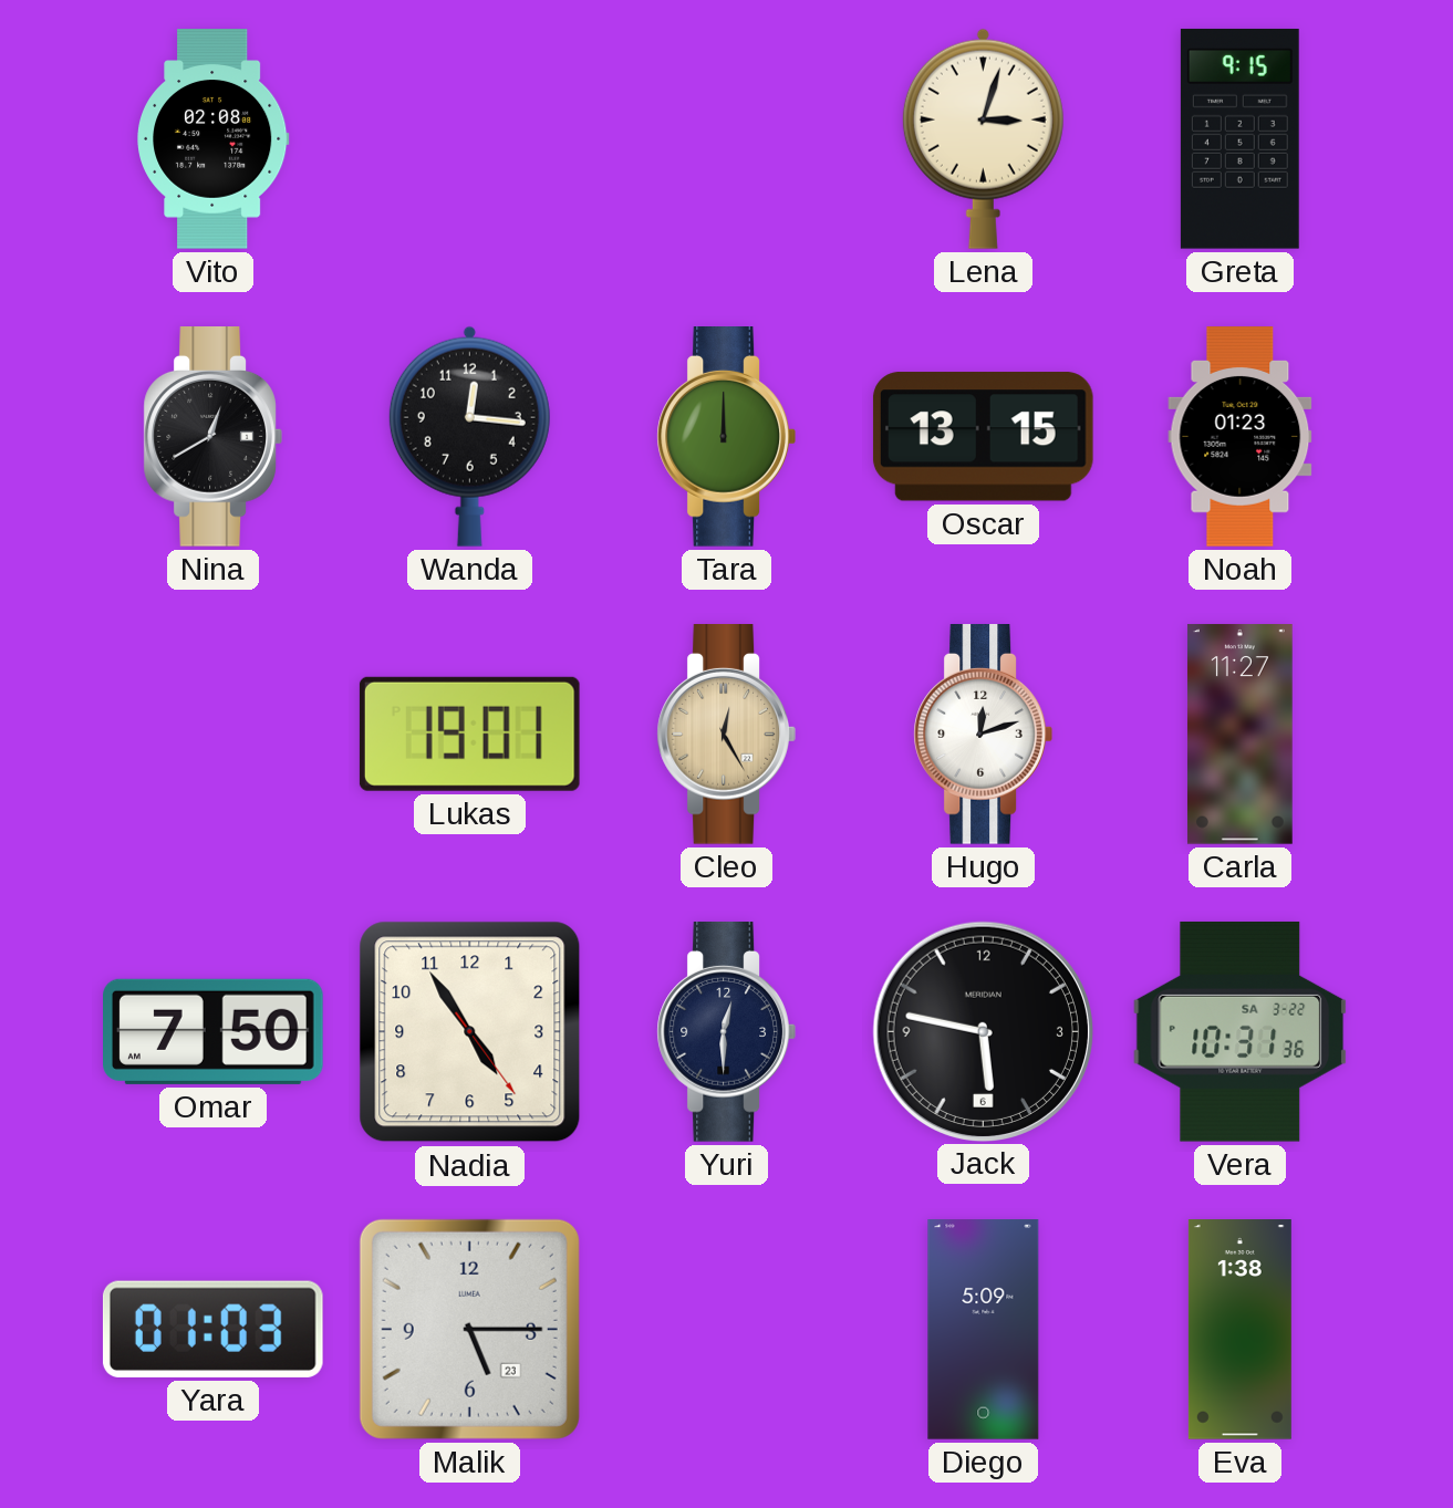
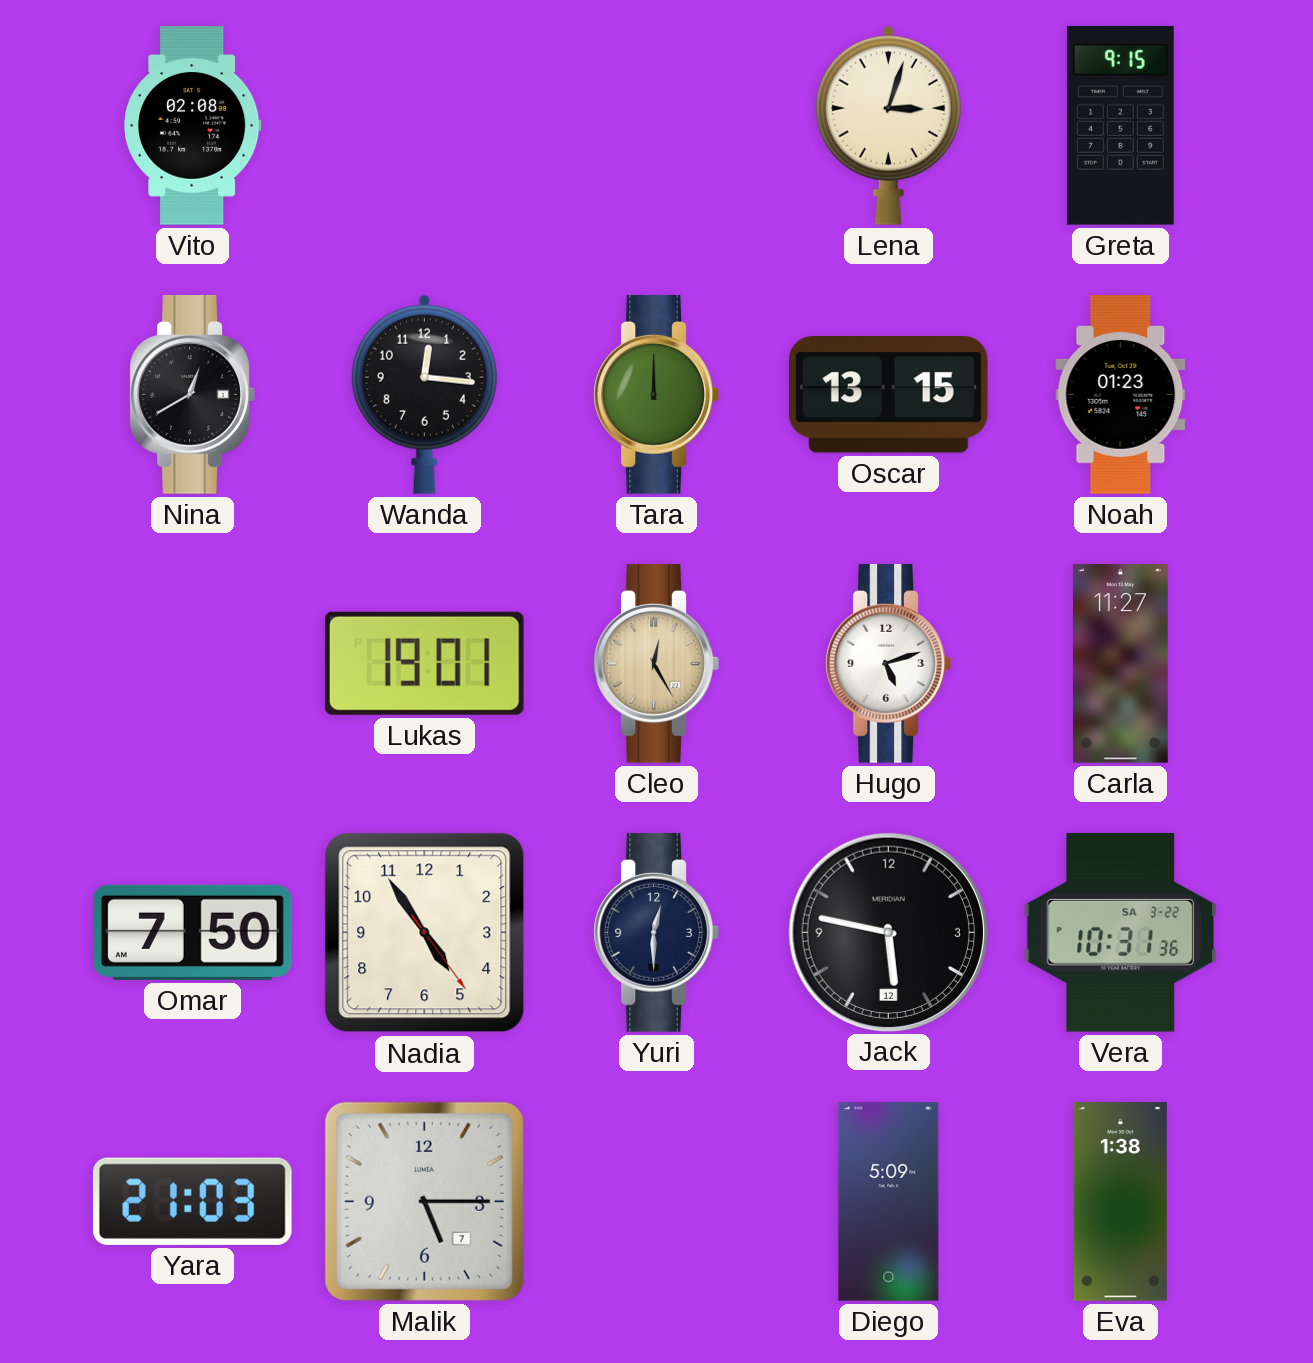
Hugo: 12:12 -> 5:12
Jack date: 6 -> 12
Yara: 01:03 -> 21:03
Malik date: 23 -> 7
